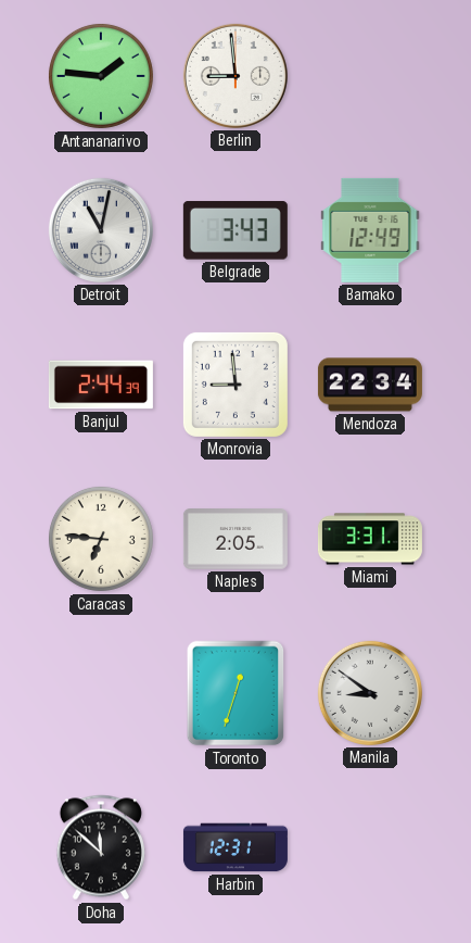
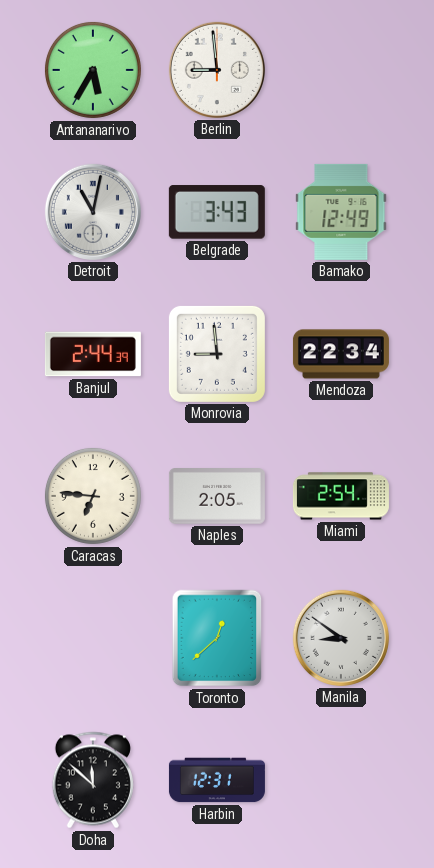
Antananarivo: 1:46 -> 5:35
Miami: 3:31 -> 2:54
Toronto: 12:33 -> 12:38
